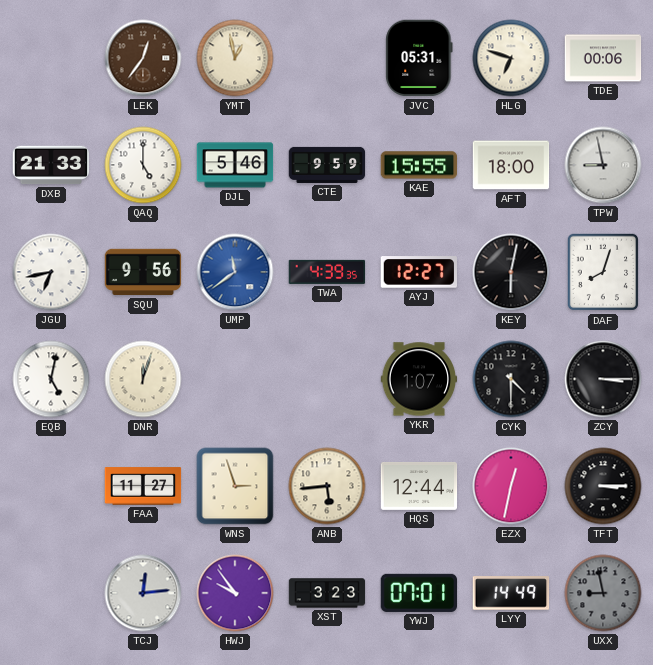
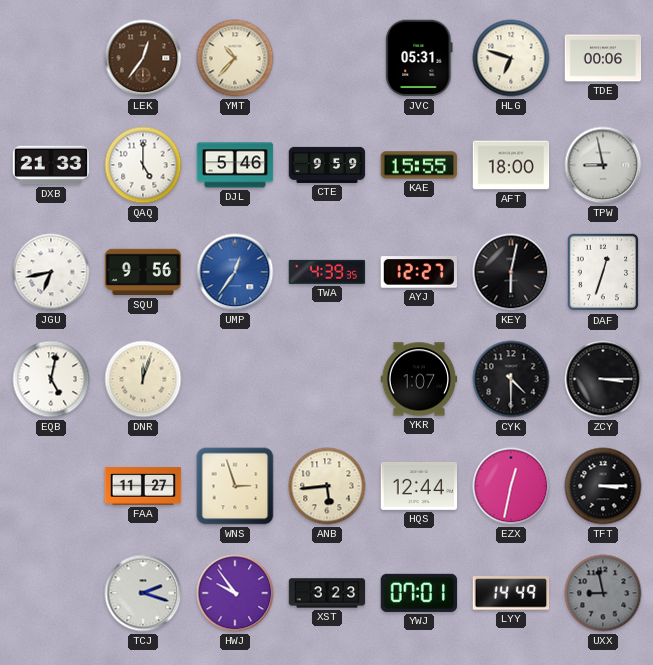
YMT: 12:58 -> 10:37
UMP: 11:39 -> 12:36
DAF: 8:03 -> 12:33
TCJ: 12:14 -> 2:18
